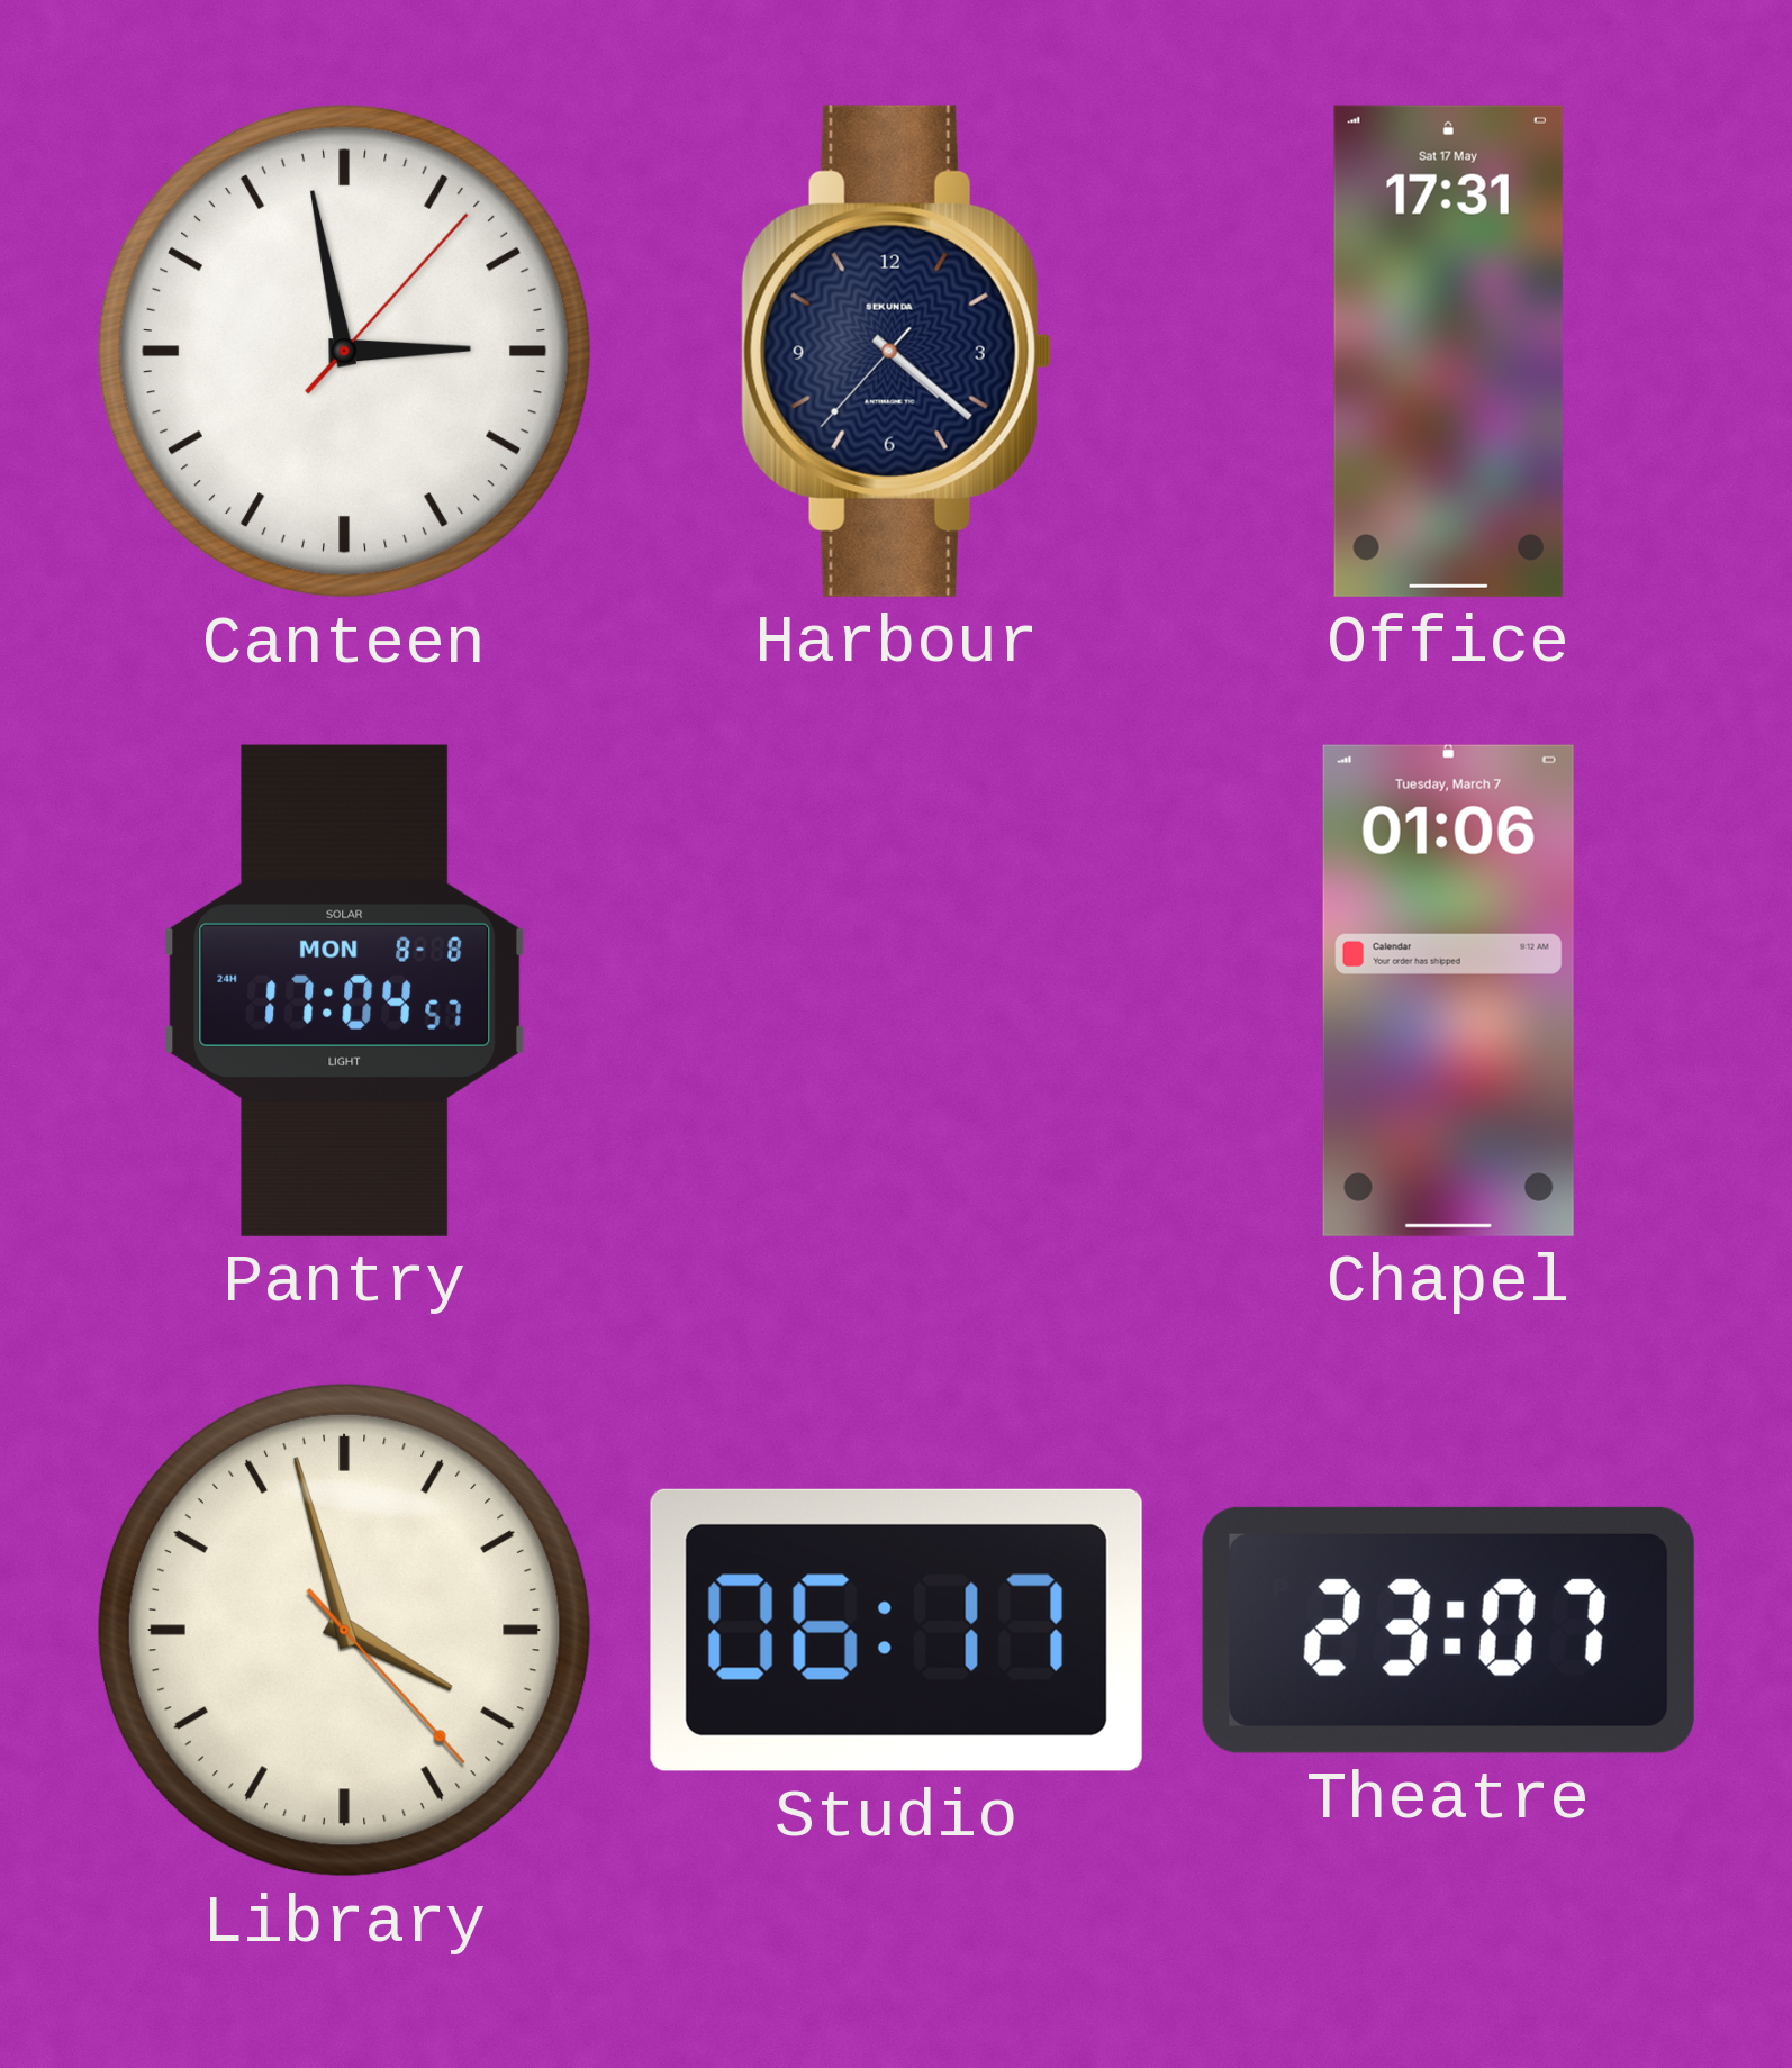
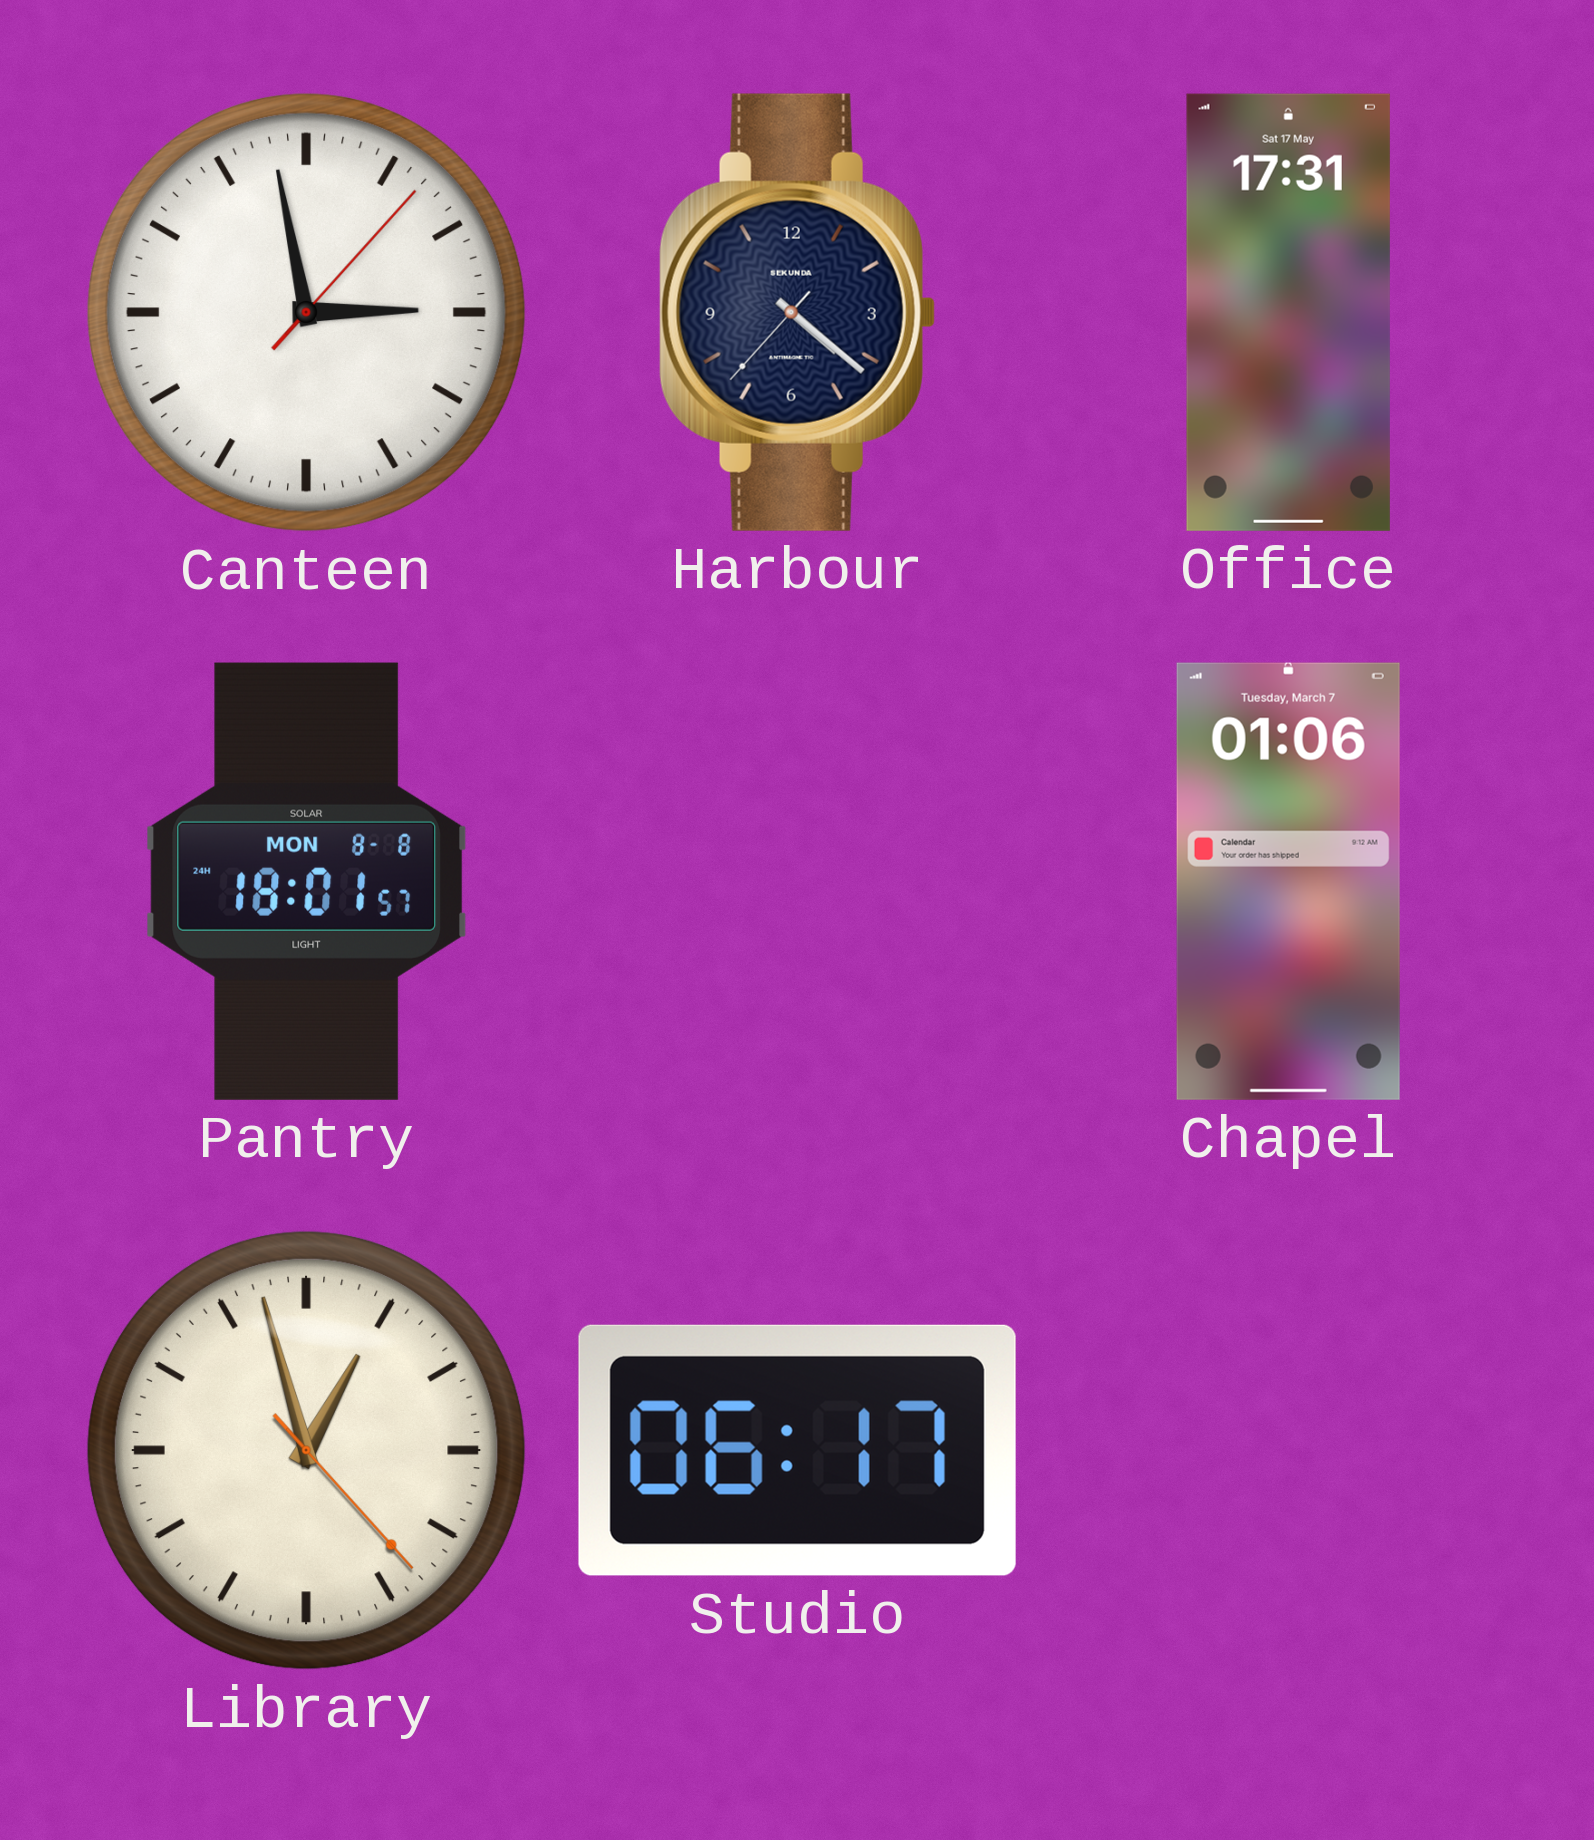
Pantry: 17:04 -> 18:01
Library: 3:57 -> 12:57
Theatre: 23:07 -> none
